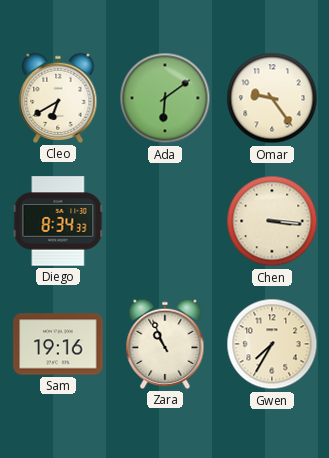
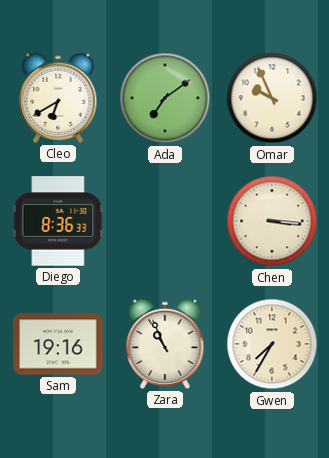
Ada: 6:09 -> 7:09
Omar: 9:24 -> 9:56
Diego: 8:34 -> 8:36
